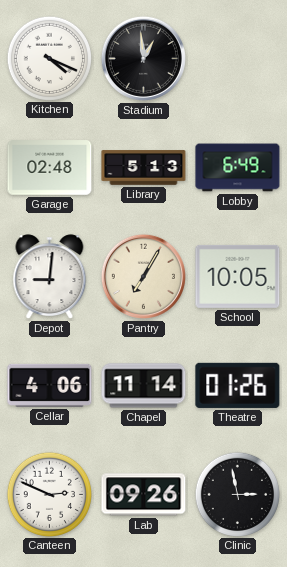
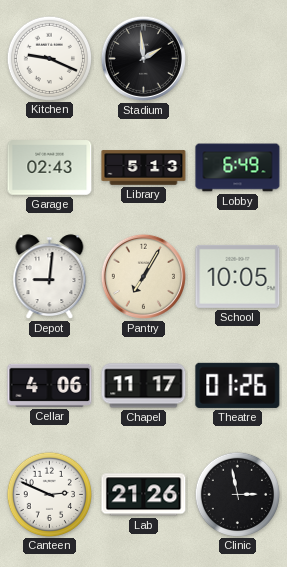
Kitchen: 4:19 -> 9:19
Stadium: 12:59 -> 1:59
Garage: 02:48 -> 02:43
Chapel: 11:14 -> 11:17
Lab: 09:26 -> 21:26
